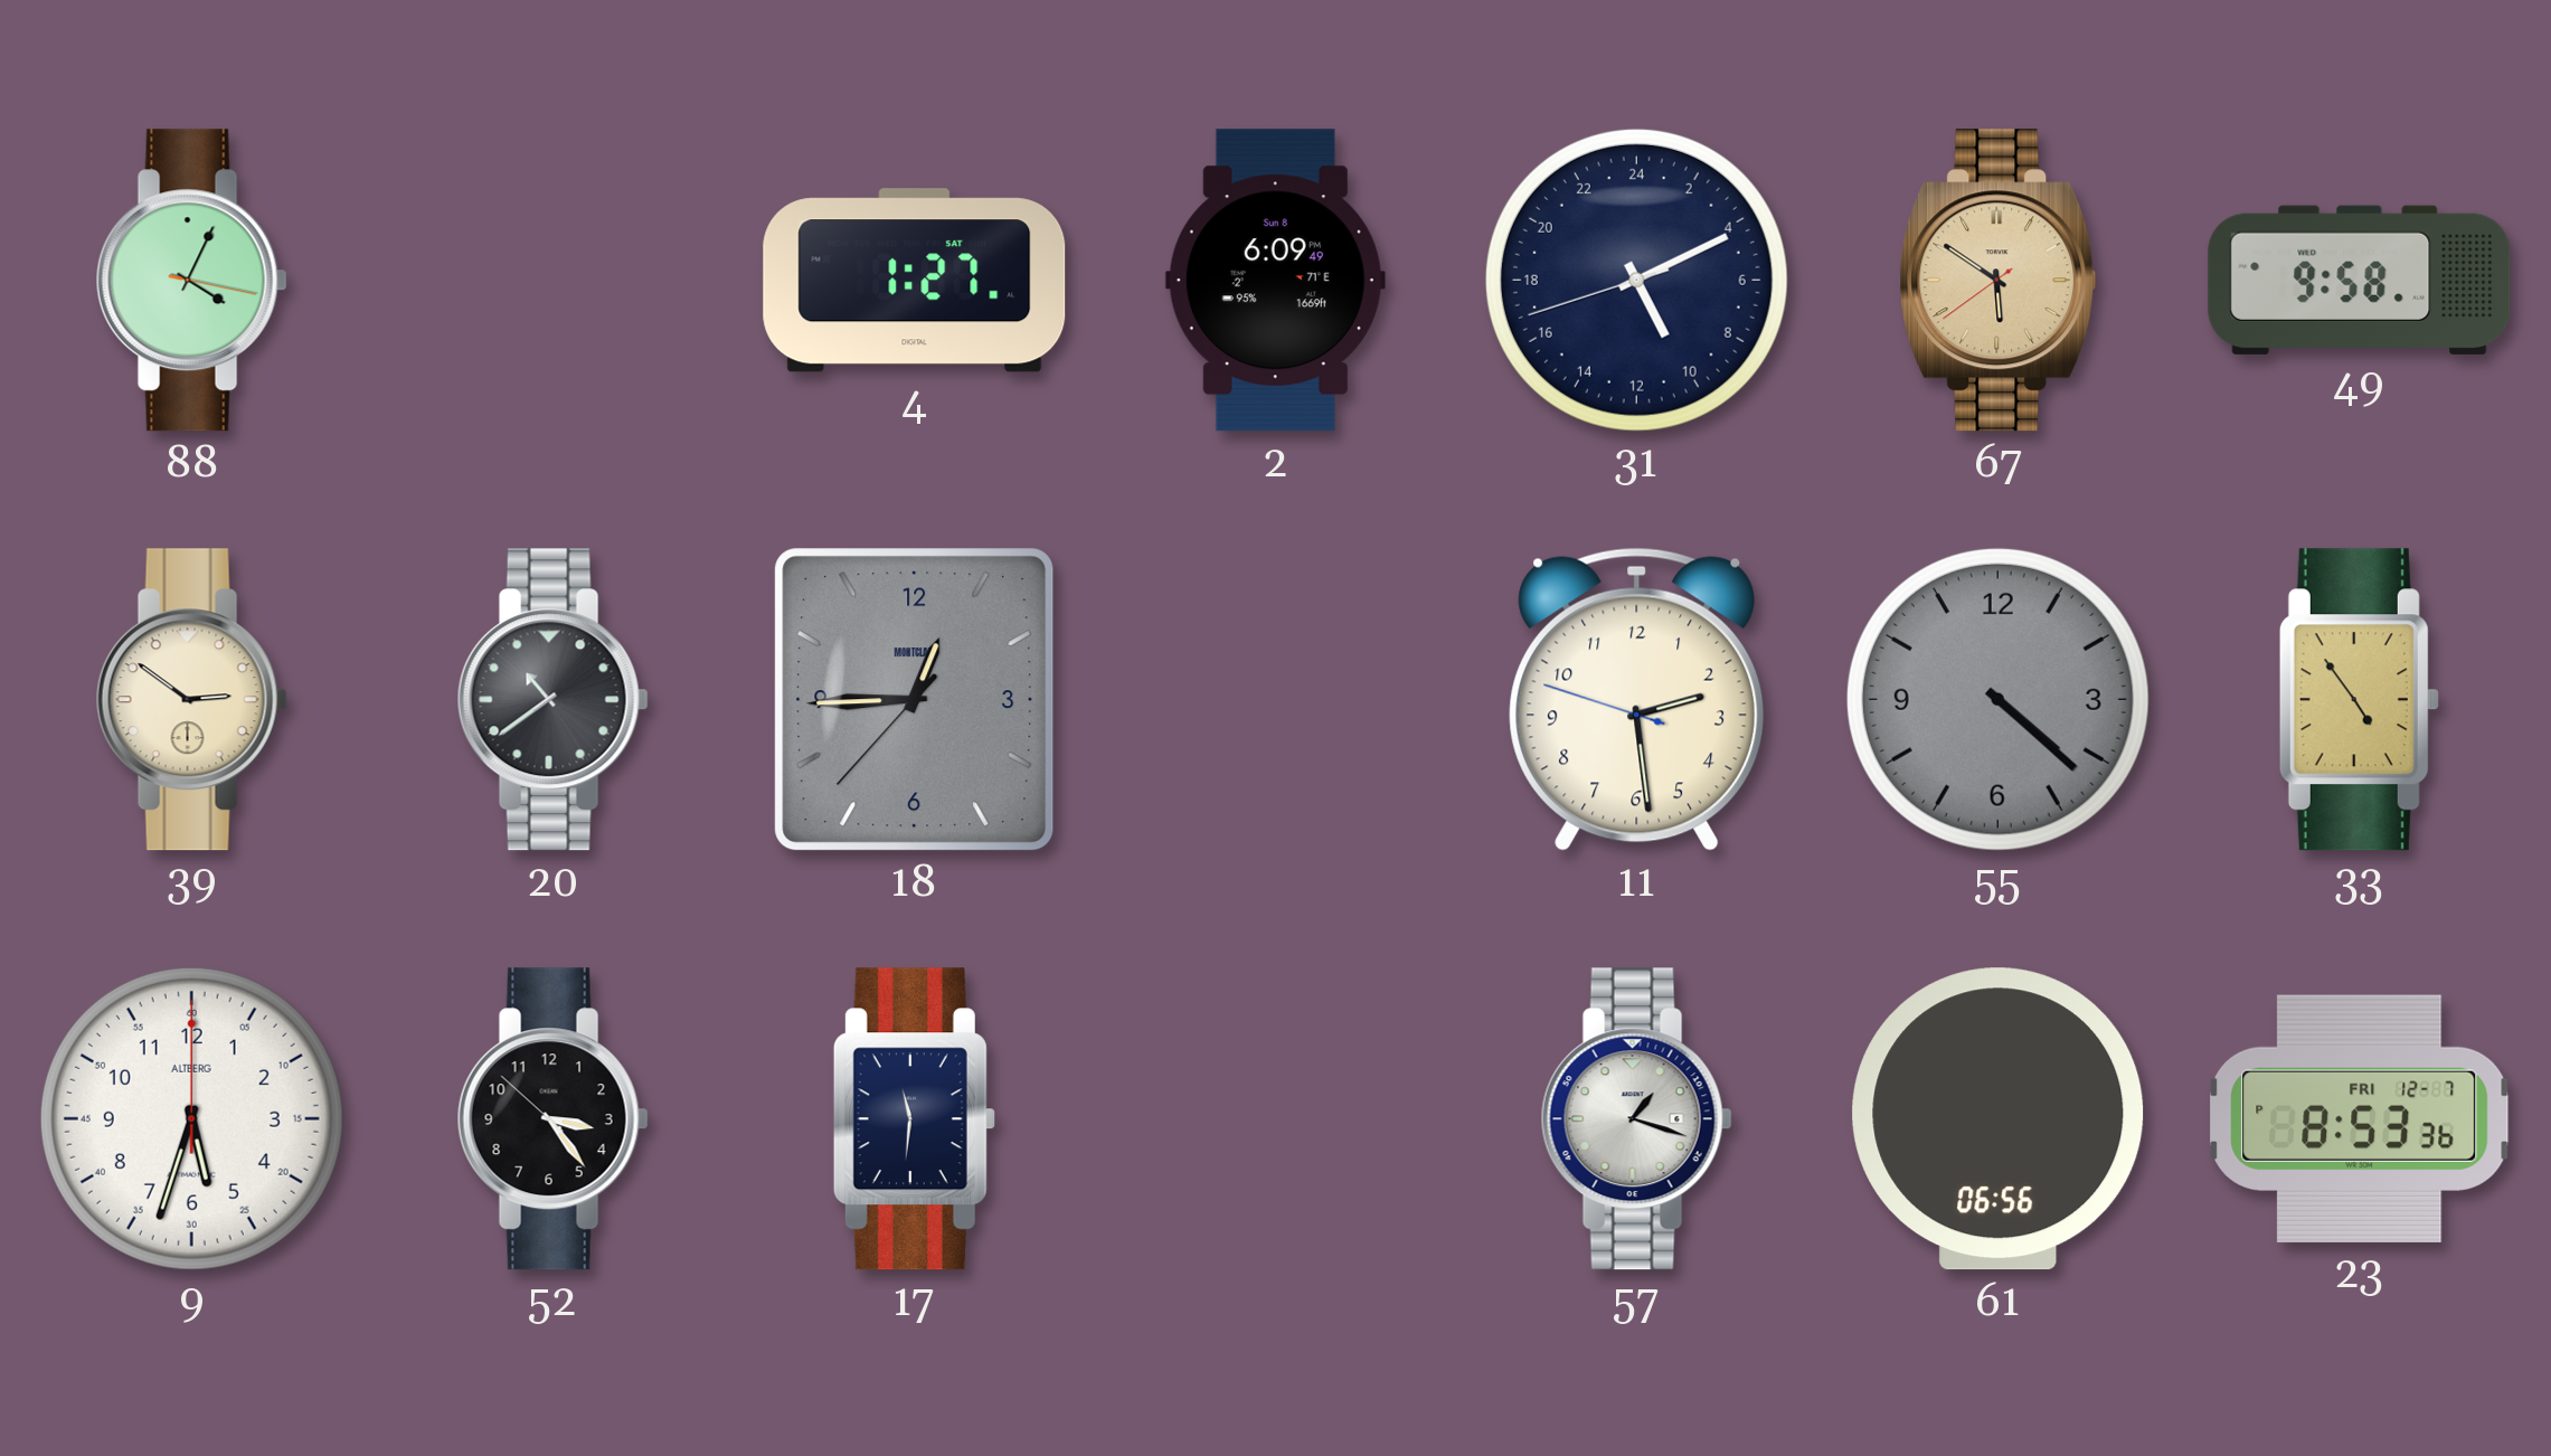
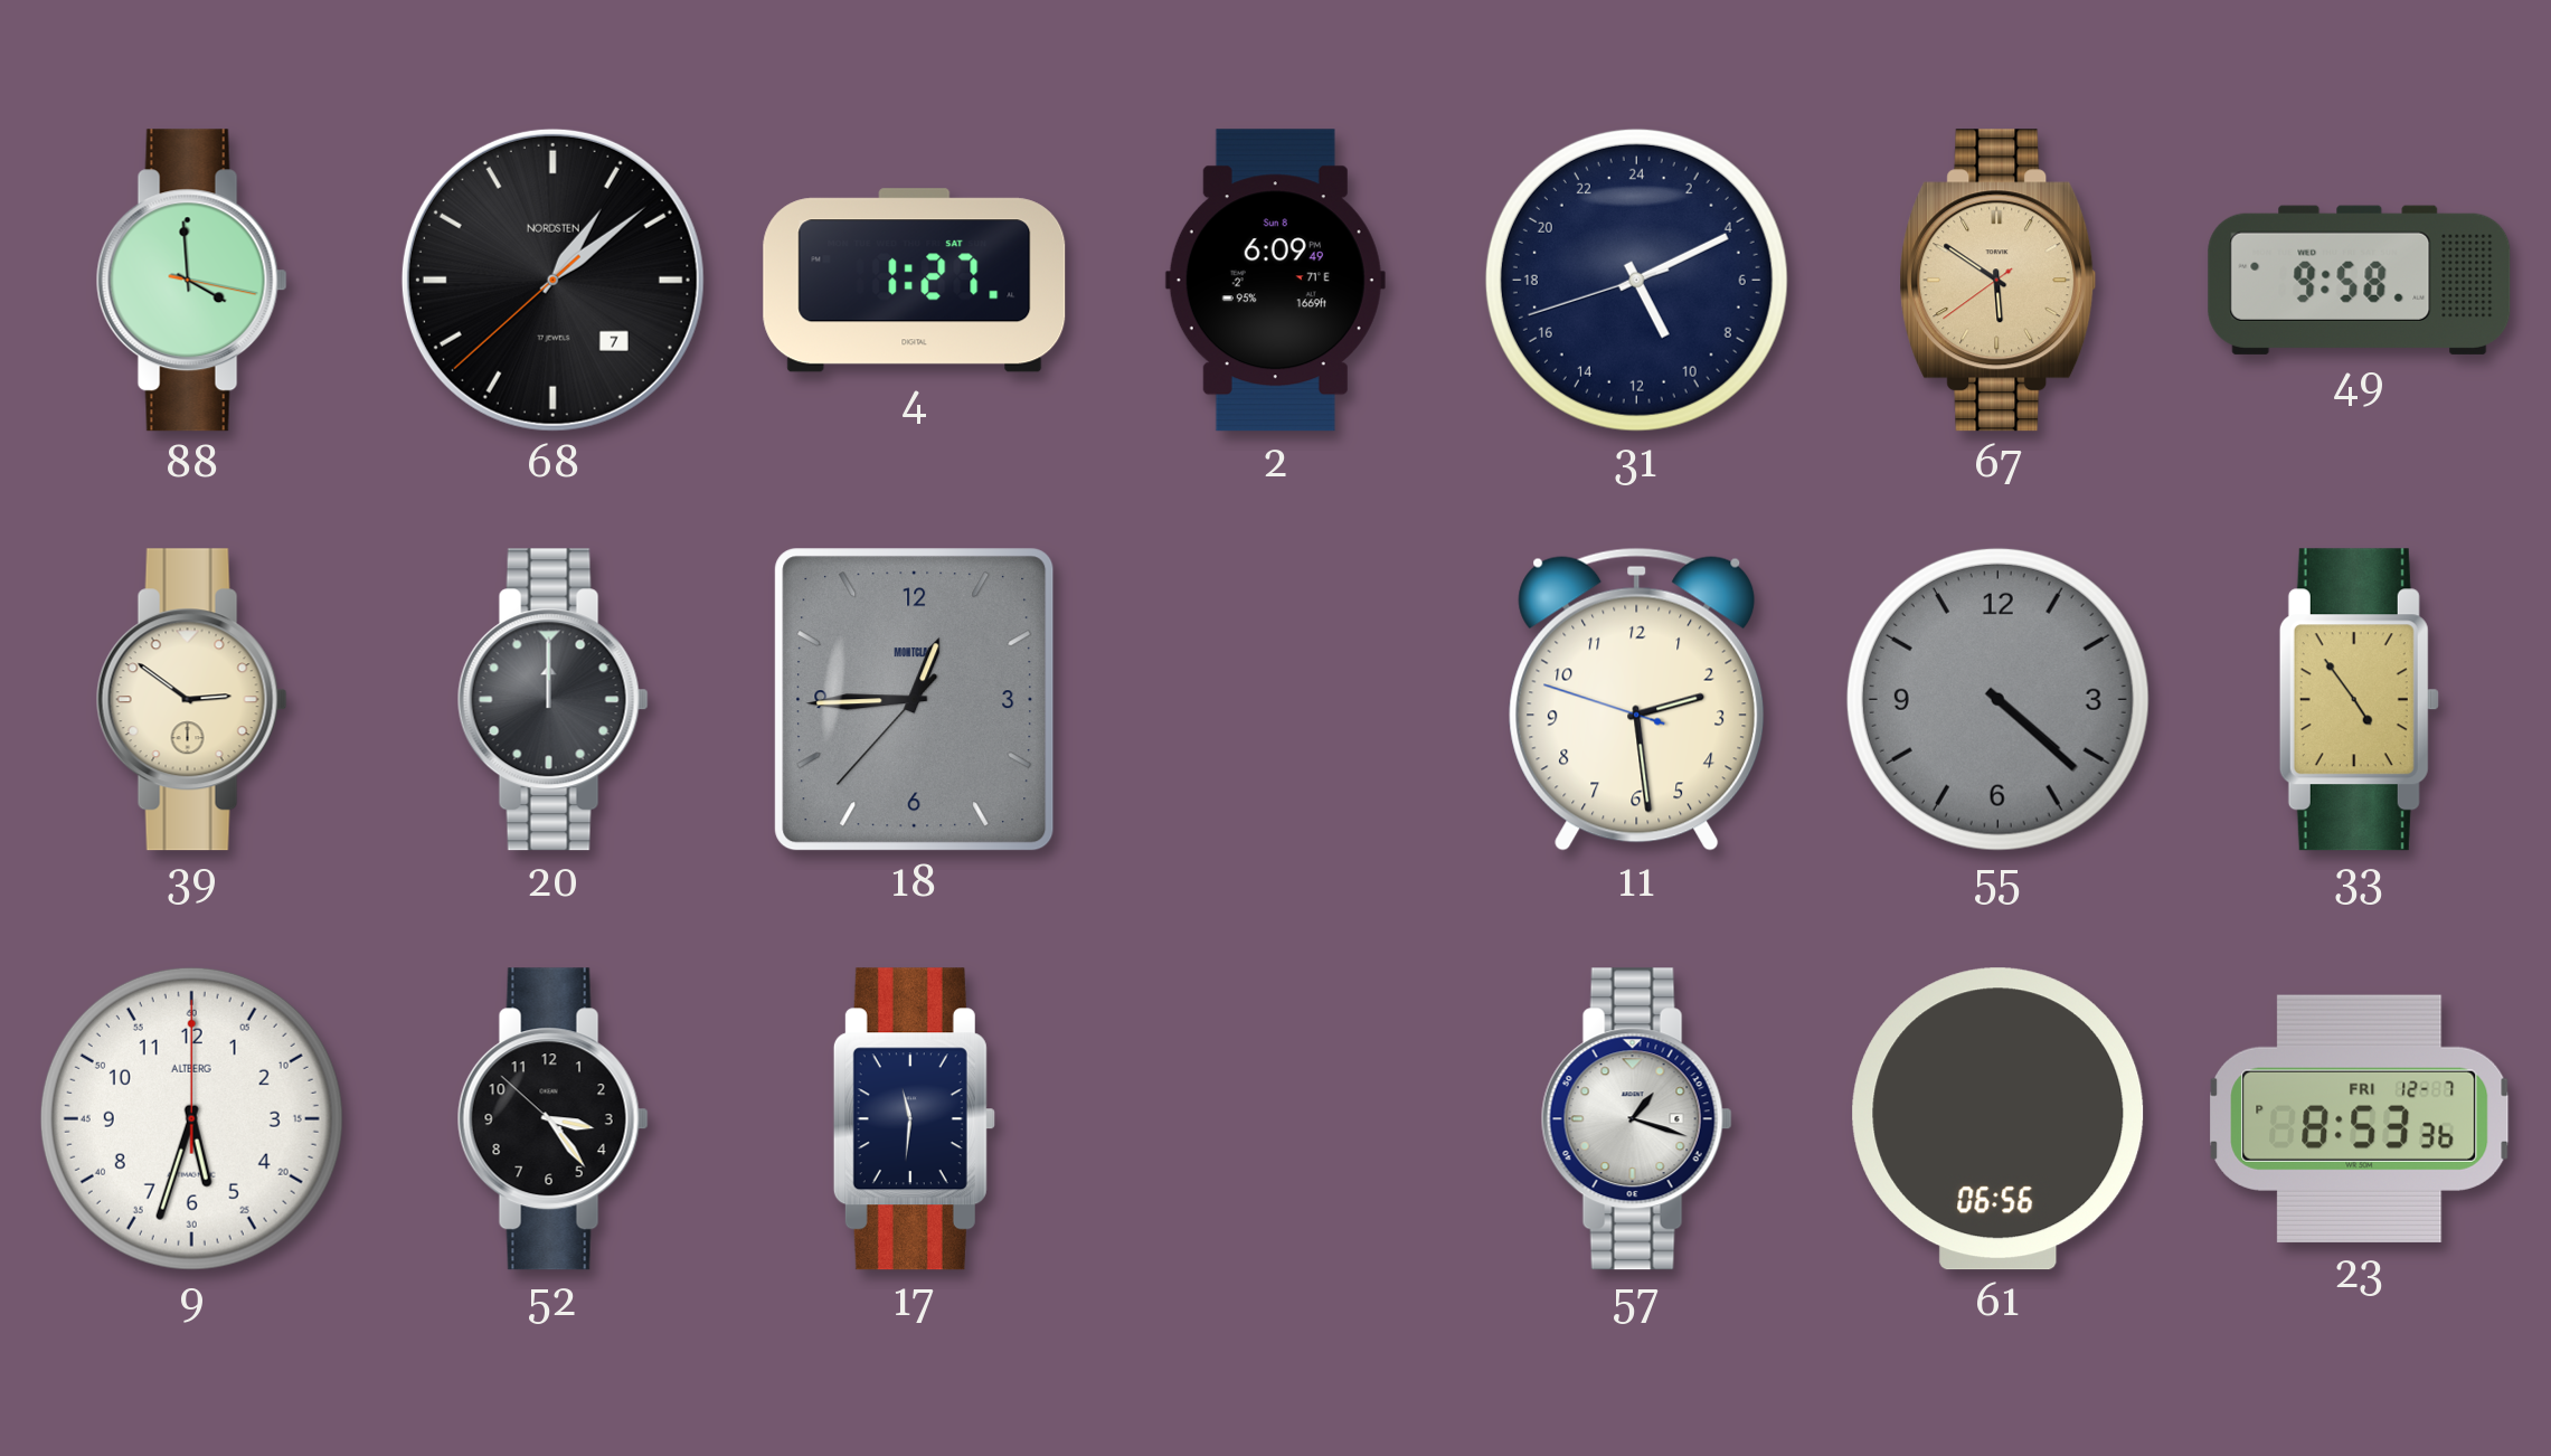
88: 4:04 -> 3:59
68: none -> 1:08
20: 10:39 -> 12:00
